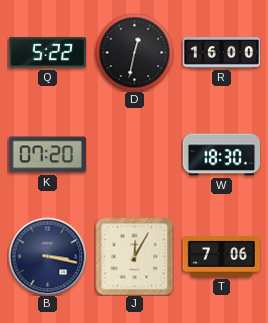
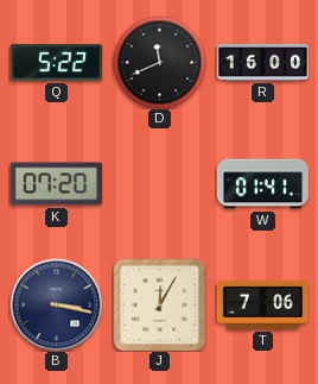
D: 12:32 -> 11:41
W: 18:30 -> 01:41
